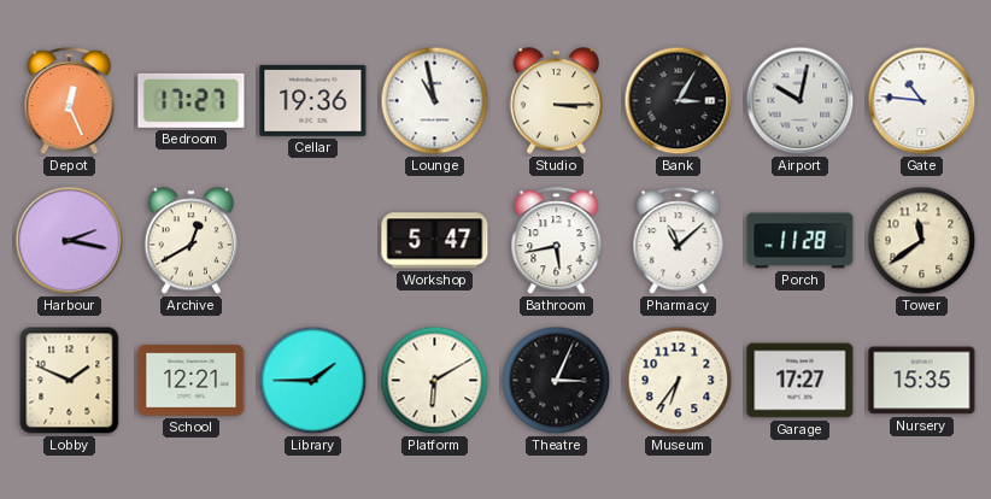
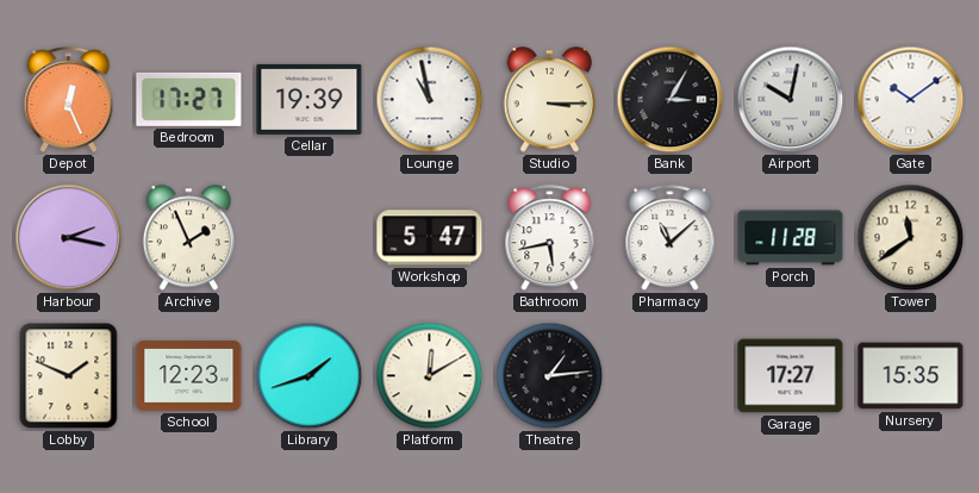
Cellar: 19:36 -> 19:39
Gate: 10:46 -> 10:09
Archive: 12:40 -> 1:56
School: 12:21 -> 12:23
Library: 1:45 -> 1:42
Platform: 6:10 -> 12:10
Theatre: 3:04 -> 1:14
Museum: 6:36 -> none
